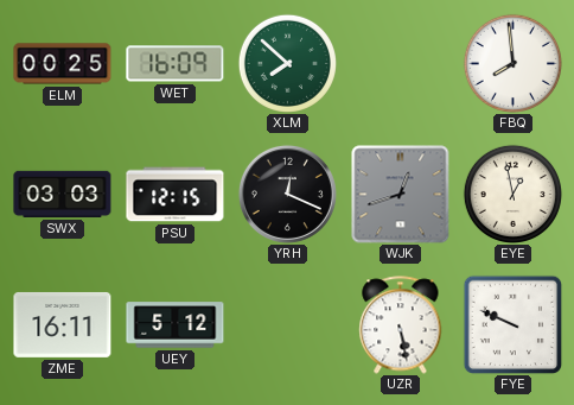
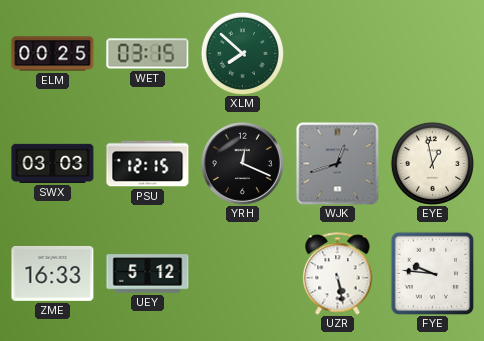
WET: 16:09 -> 03:15
FBQ: 7:59 -> none
ZME: 16:11 -> 16:33
FYE: 9:49 -> 9:46
